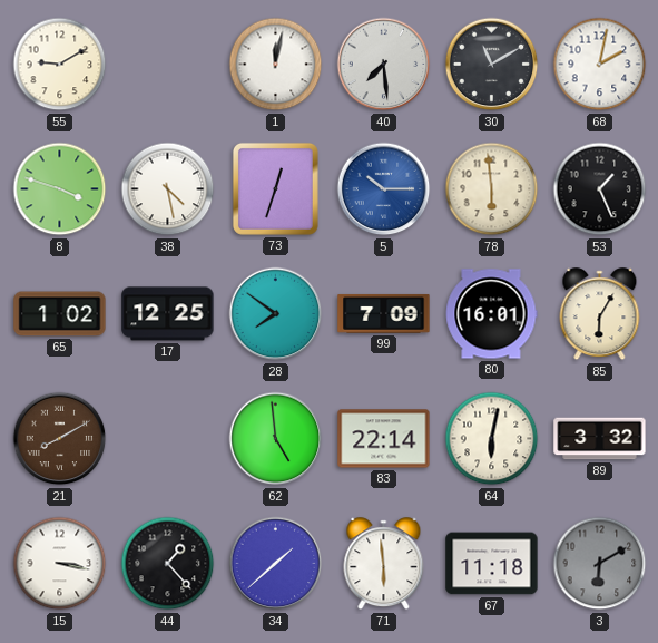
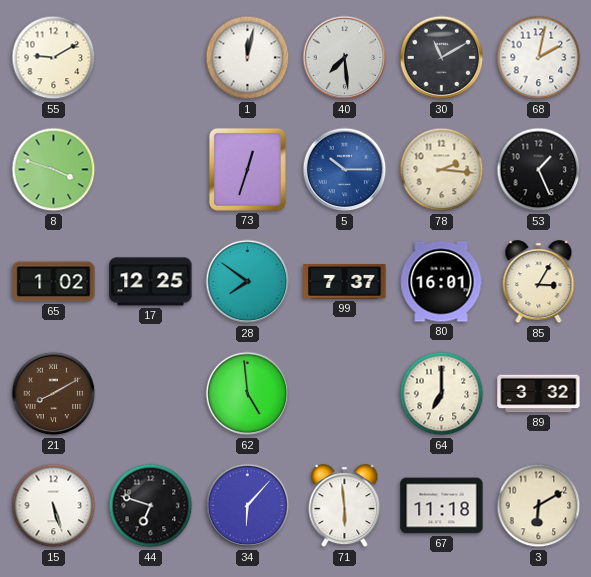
38: 4:28 -> none
78: 5:59 -> 2:16
99: 7:09 -> 7:37
85: 6:05 -> 3:05
83: 22:14 -> none
64: 6:02 -> 7:00
15: 3:17 -> 5:27
44: 1:23 -> 6:48
34: 1:38 -> 6:07
3 dial: grey -> cream
